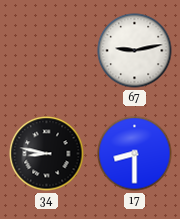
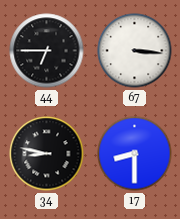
44: none -> 6:45
67: 9:13 -> 3:16
